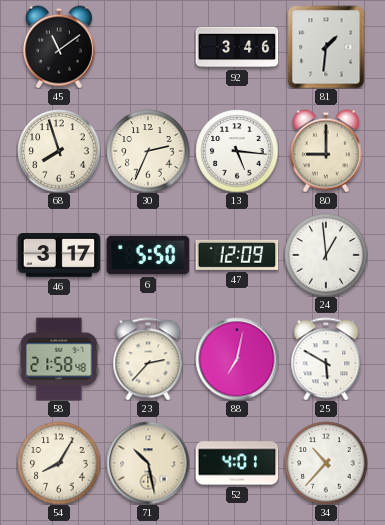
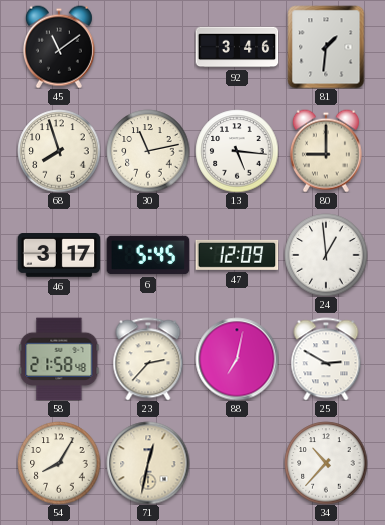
30: 2:34 -> 11:13
6: 5:50 -> 5:45
25: 5:50 -> 2:50
71: 10:28 -> 12:32
52: 4:01 -> none
